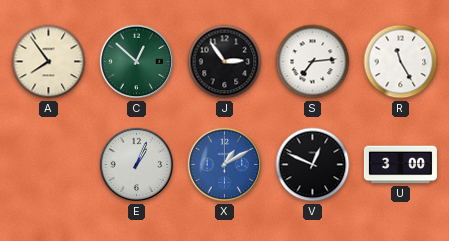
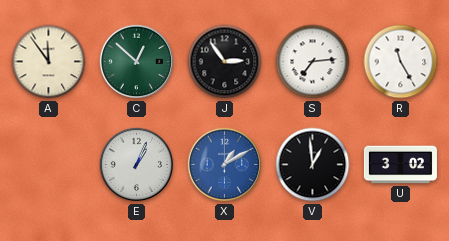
A: 7:54 -> 11:54
V: 12:49 -> 12:59
U: 3:00 -> 3:02
